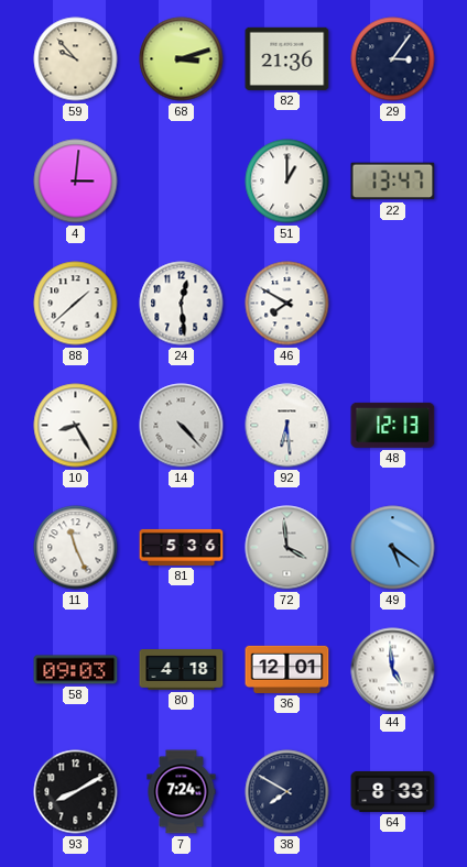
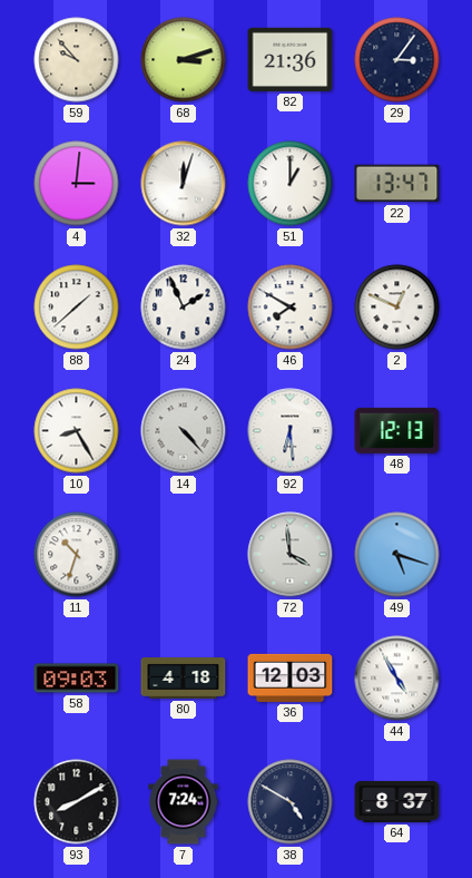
32: none -> 12:03
24: 12:29 -> 1:56
2: none -> 12:49
11: 11:26 -> 10:33
81: 5:36 -> none
49: 5:21 -> 5:18
36: 12:01 -> 12:03
44: 4:59 -> 4:55
38: 7:50 -> 4:50
64: 8:33 -> 8:37
